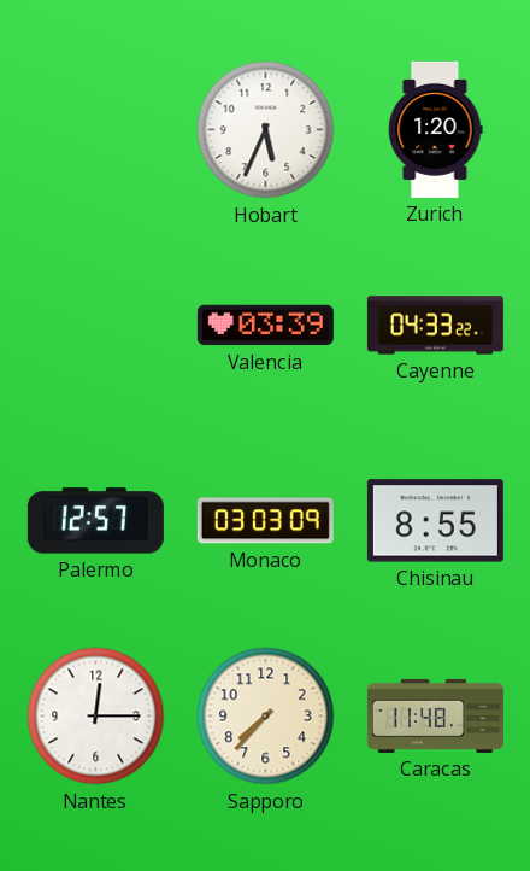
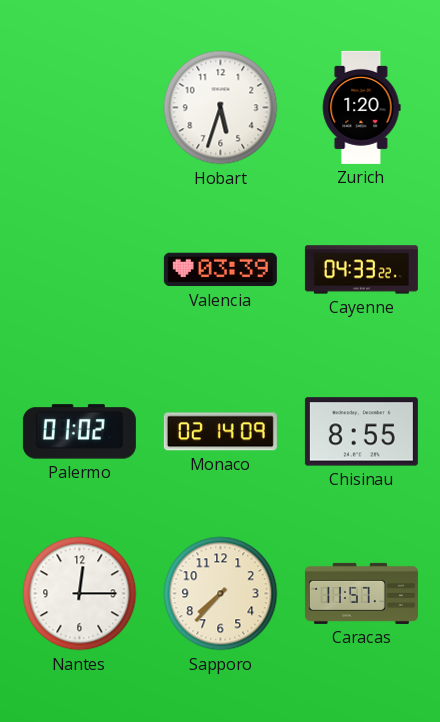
Hobart: 5:34 -> 5:33
Palermo: 12:57 -> 01:02
Monaco: 03:03 -> 02:14
Caracas: 11:48 -> 11:57
